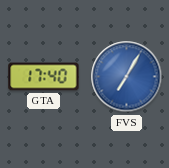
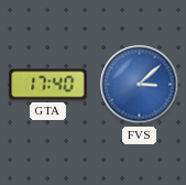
FVS: 7:05 -> 3:08
